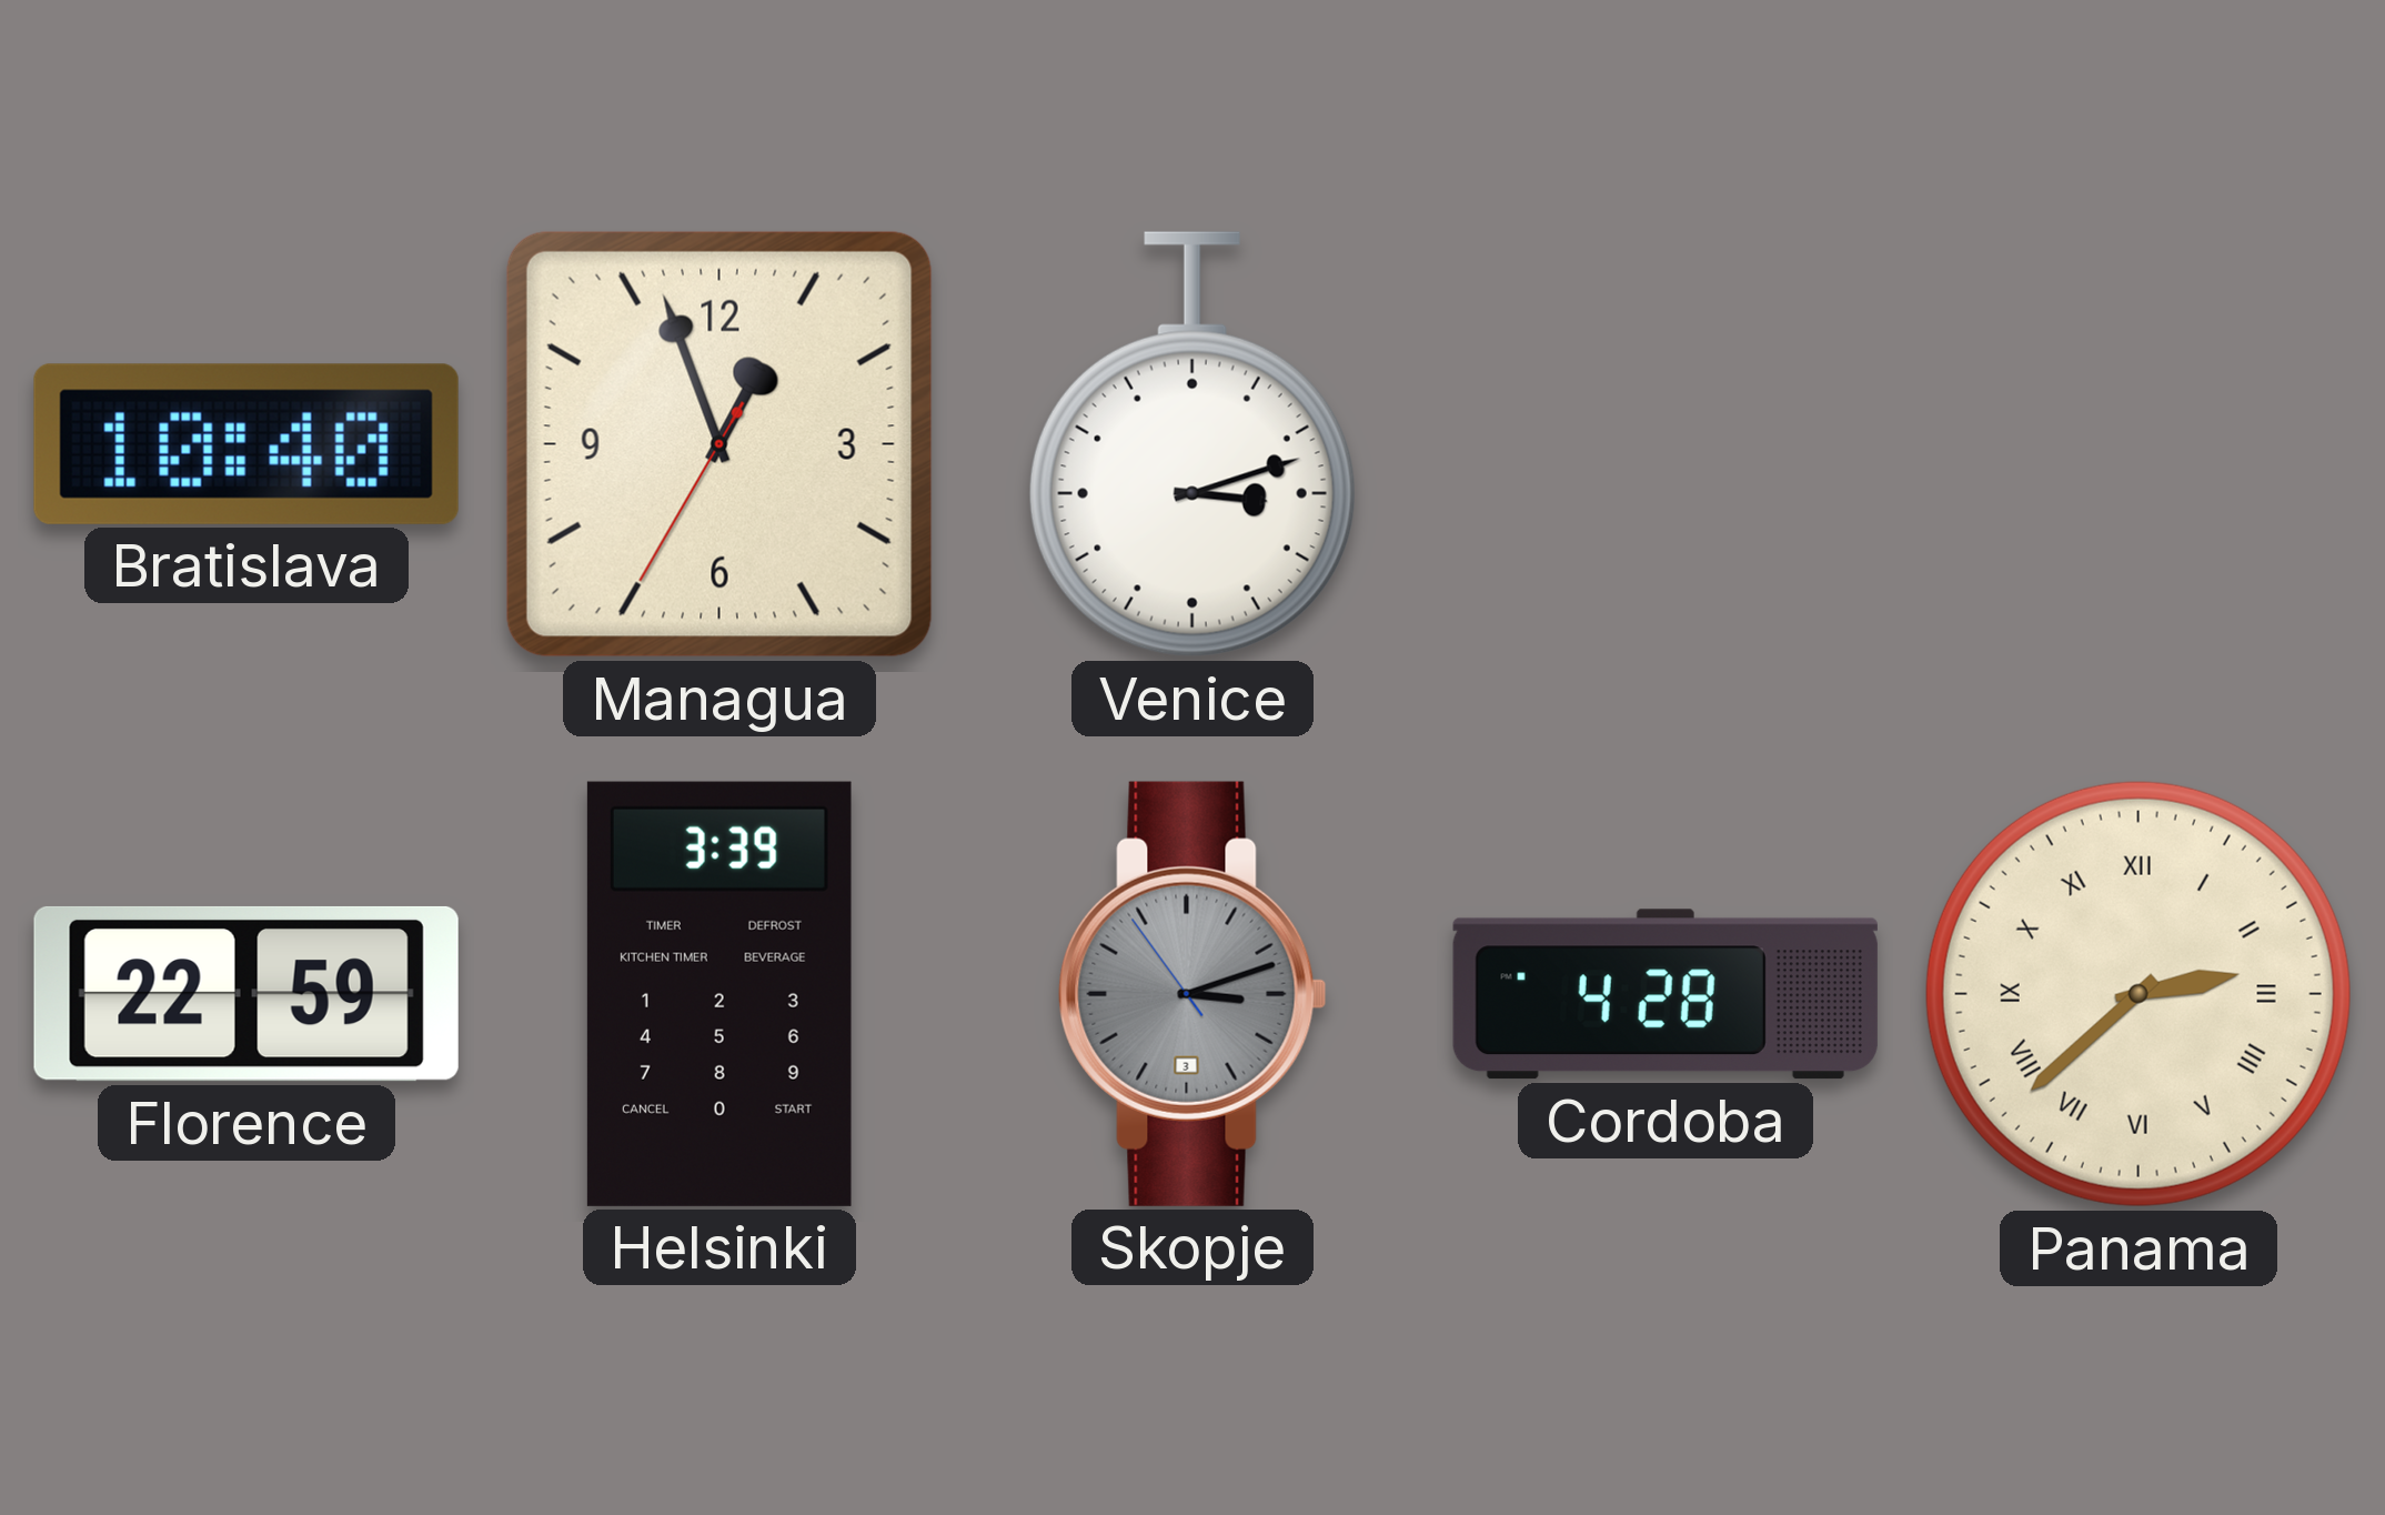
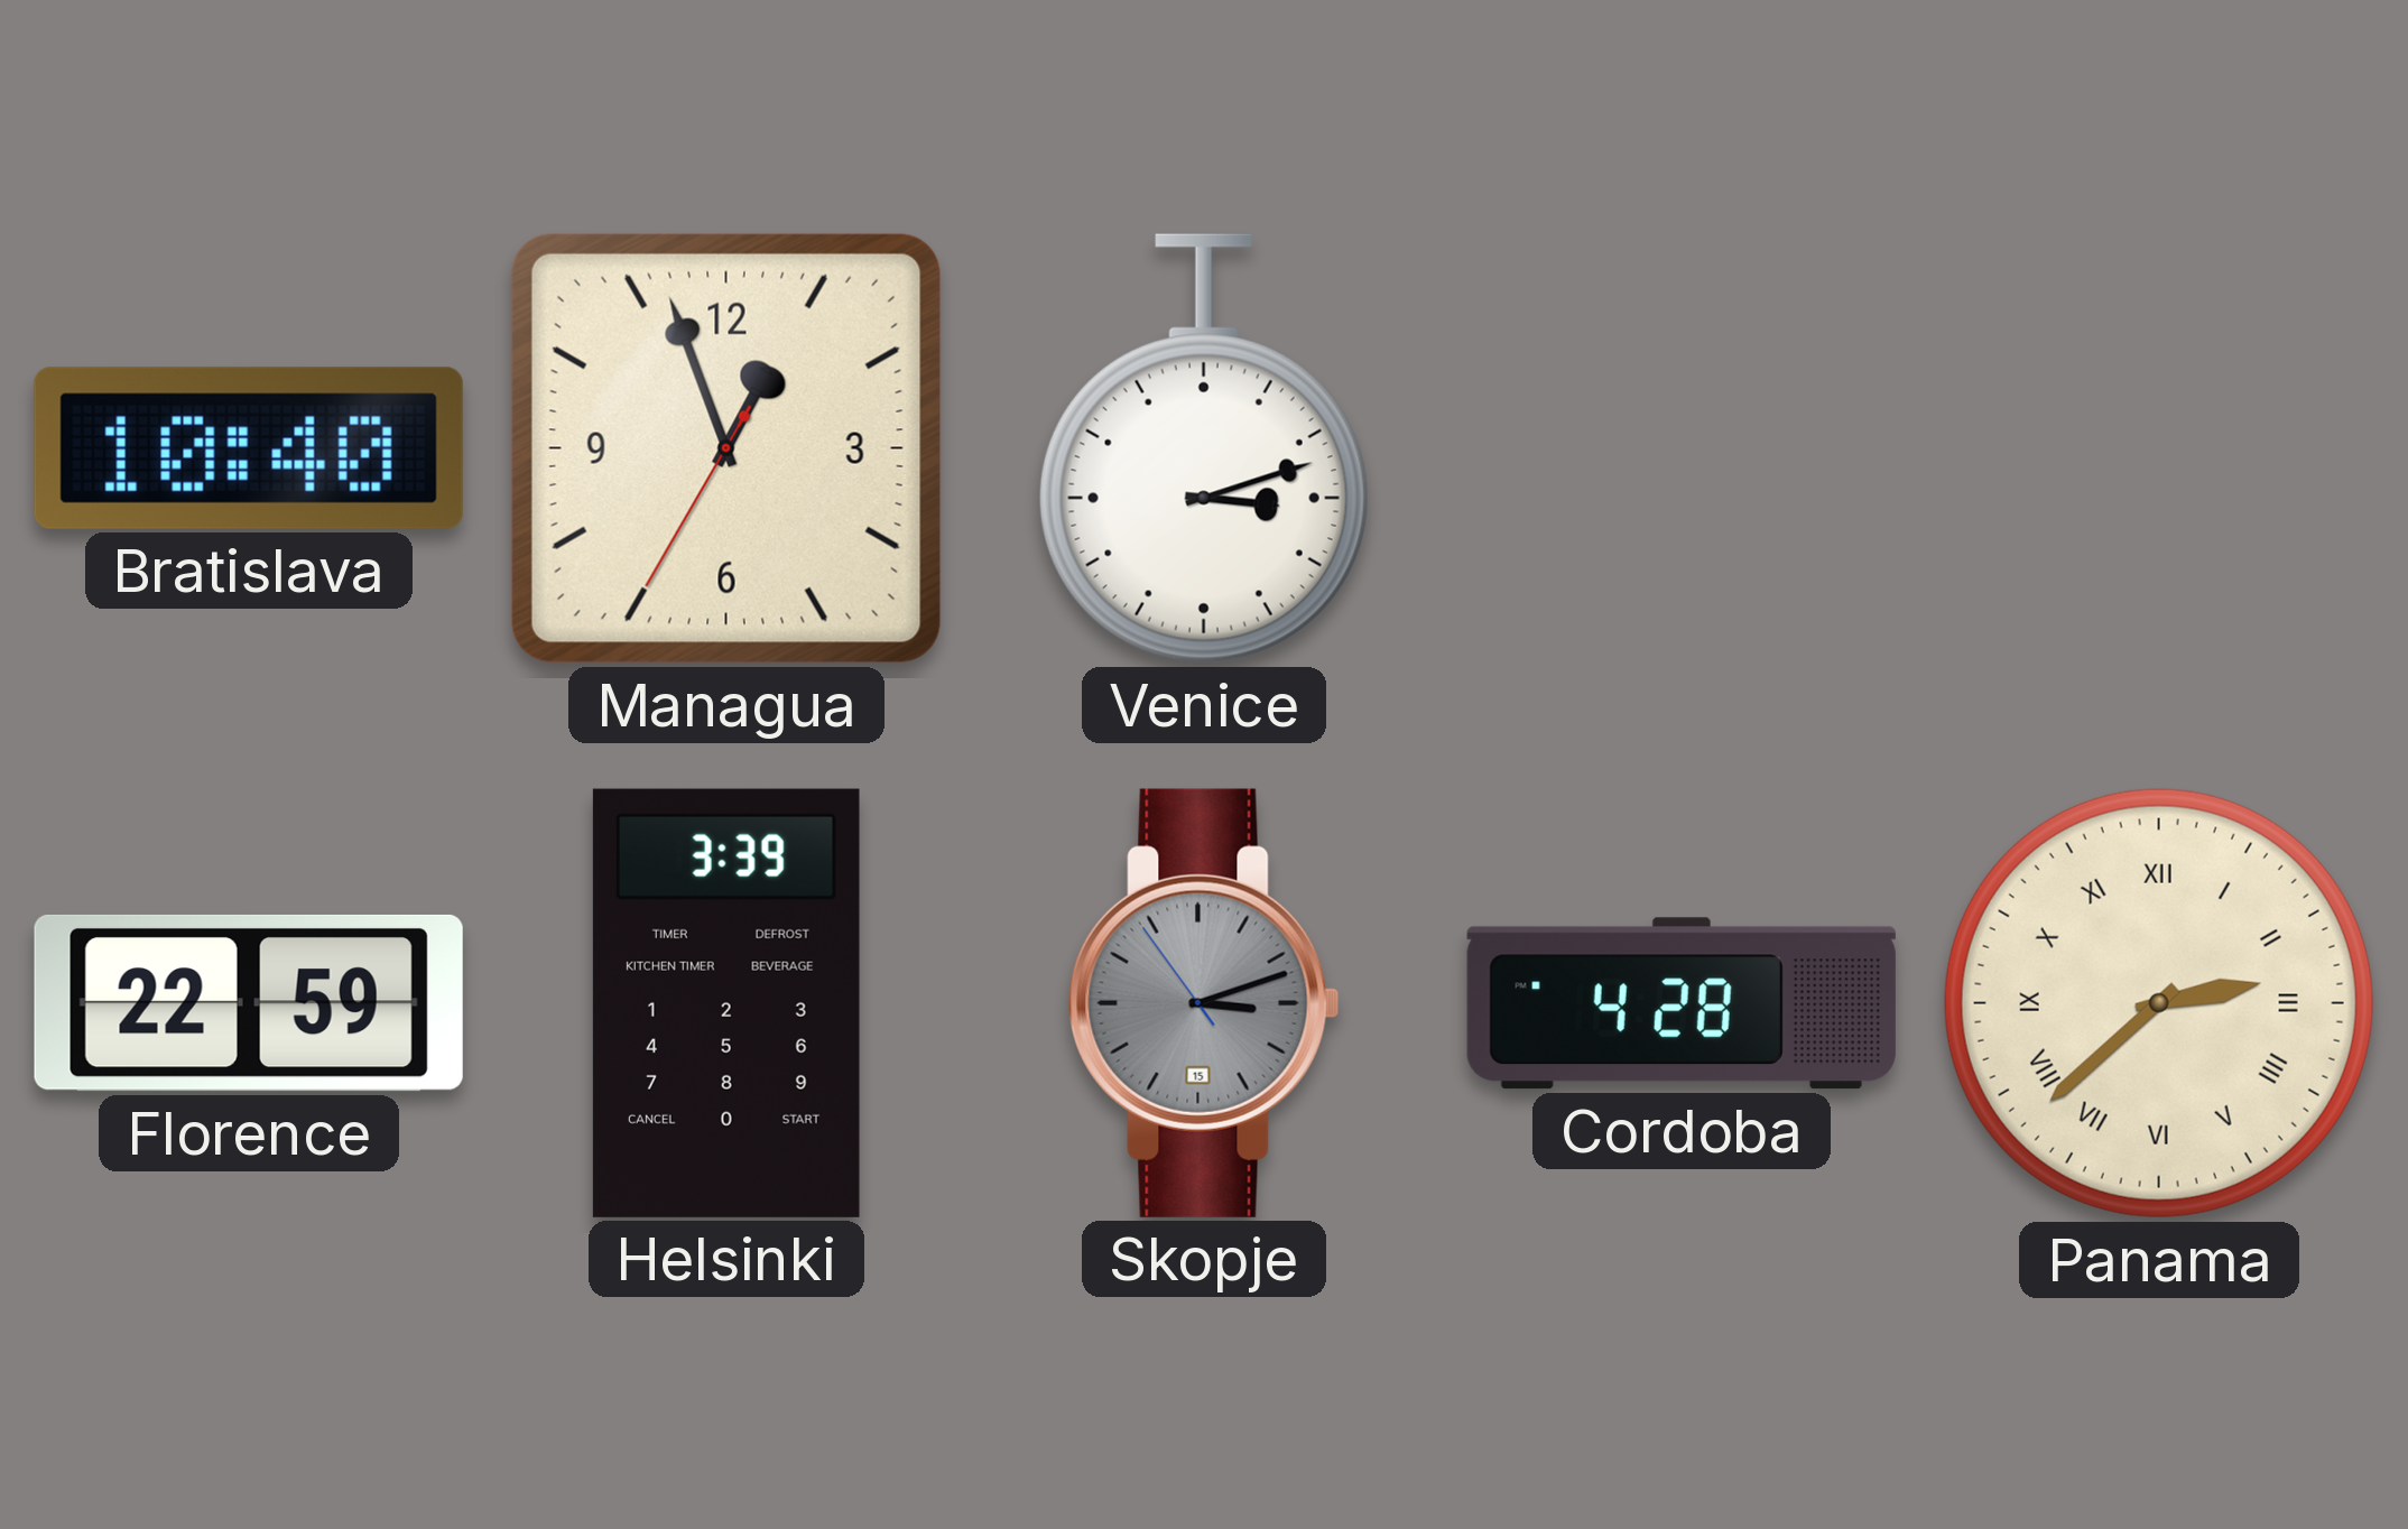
Skopje date: 3 -> 15
